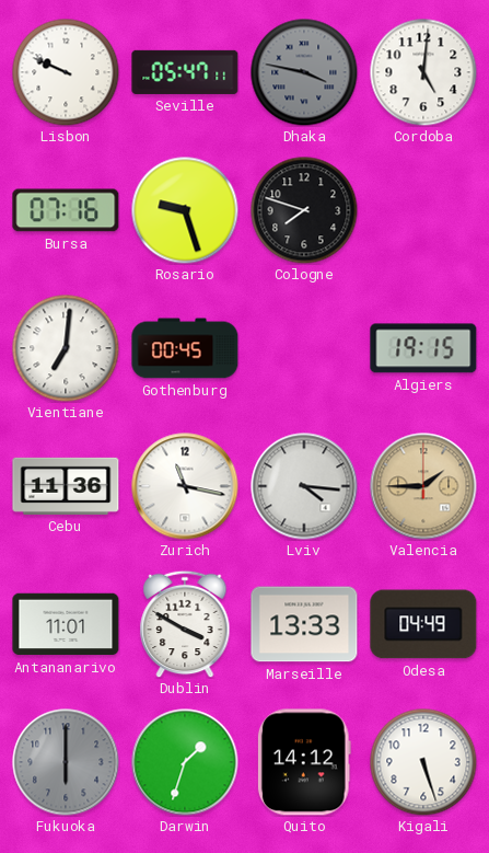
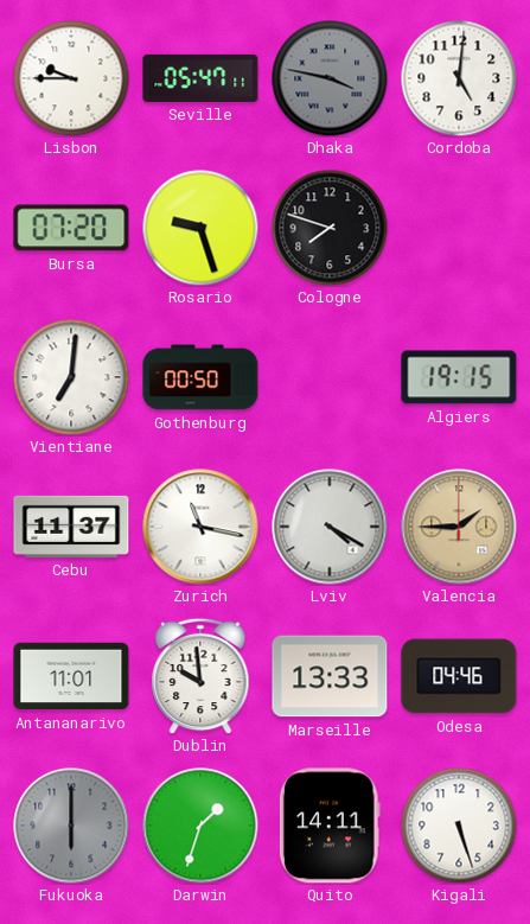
Lisbon: 9:49 -> 9:45
Bursa: 07:16 -> 07:20
Gothenburg: 00:45 -> 00:50
Cebu: 11:36 -> 11:37
Lviv: 4:16 -> 4:20
Dublin: 3:50 -> 9:59
Odesa: 04:49 -> 04:46
Quito: 14:12 -> 14:11
